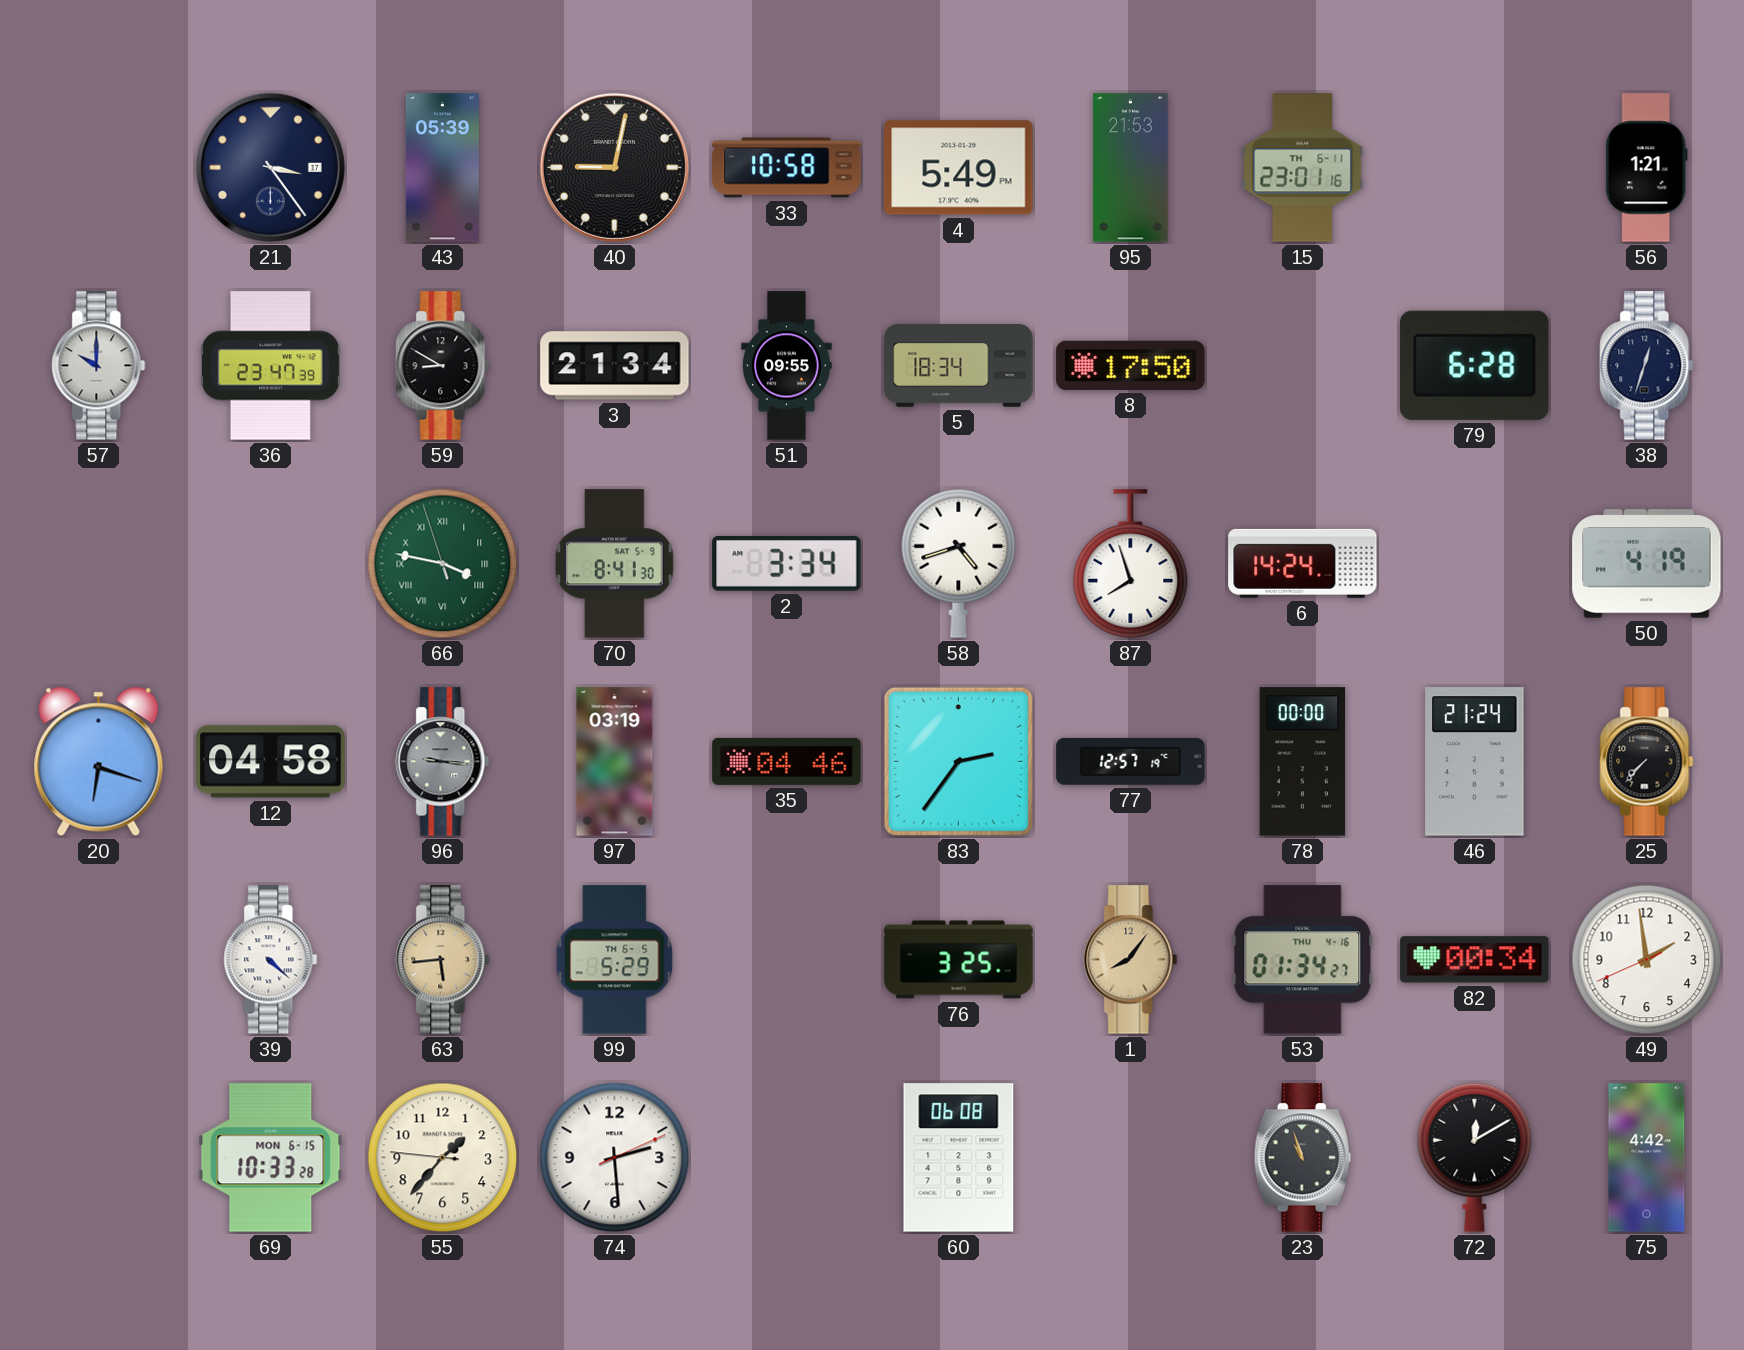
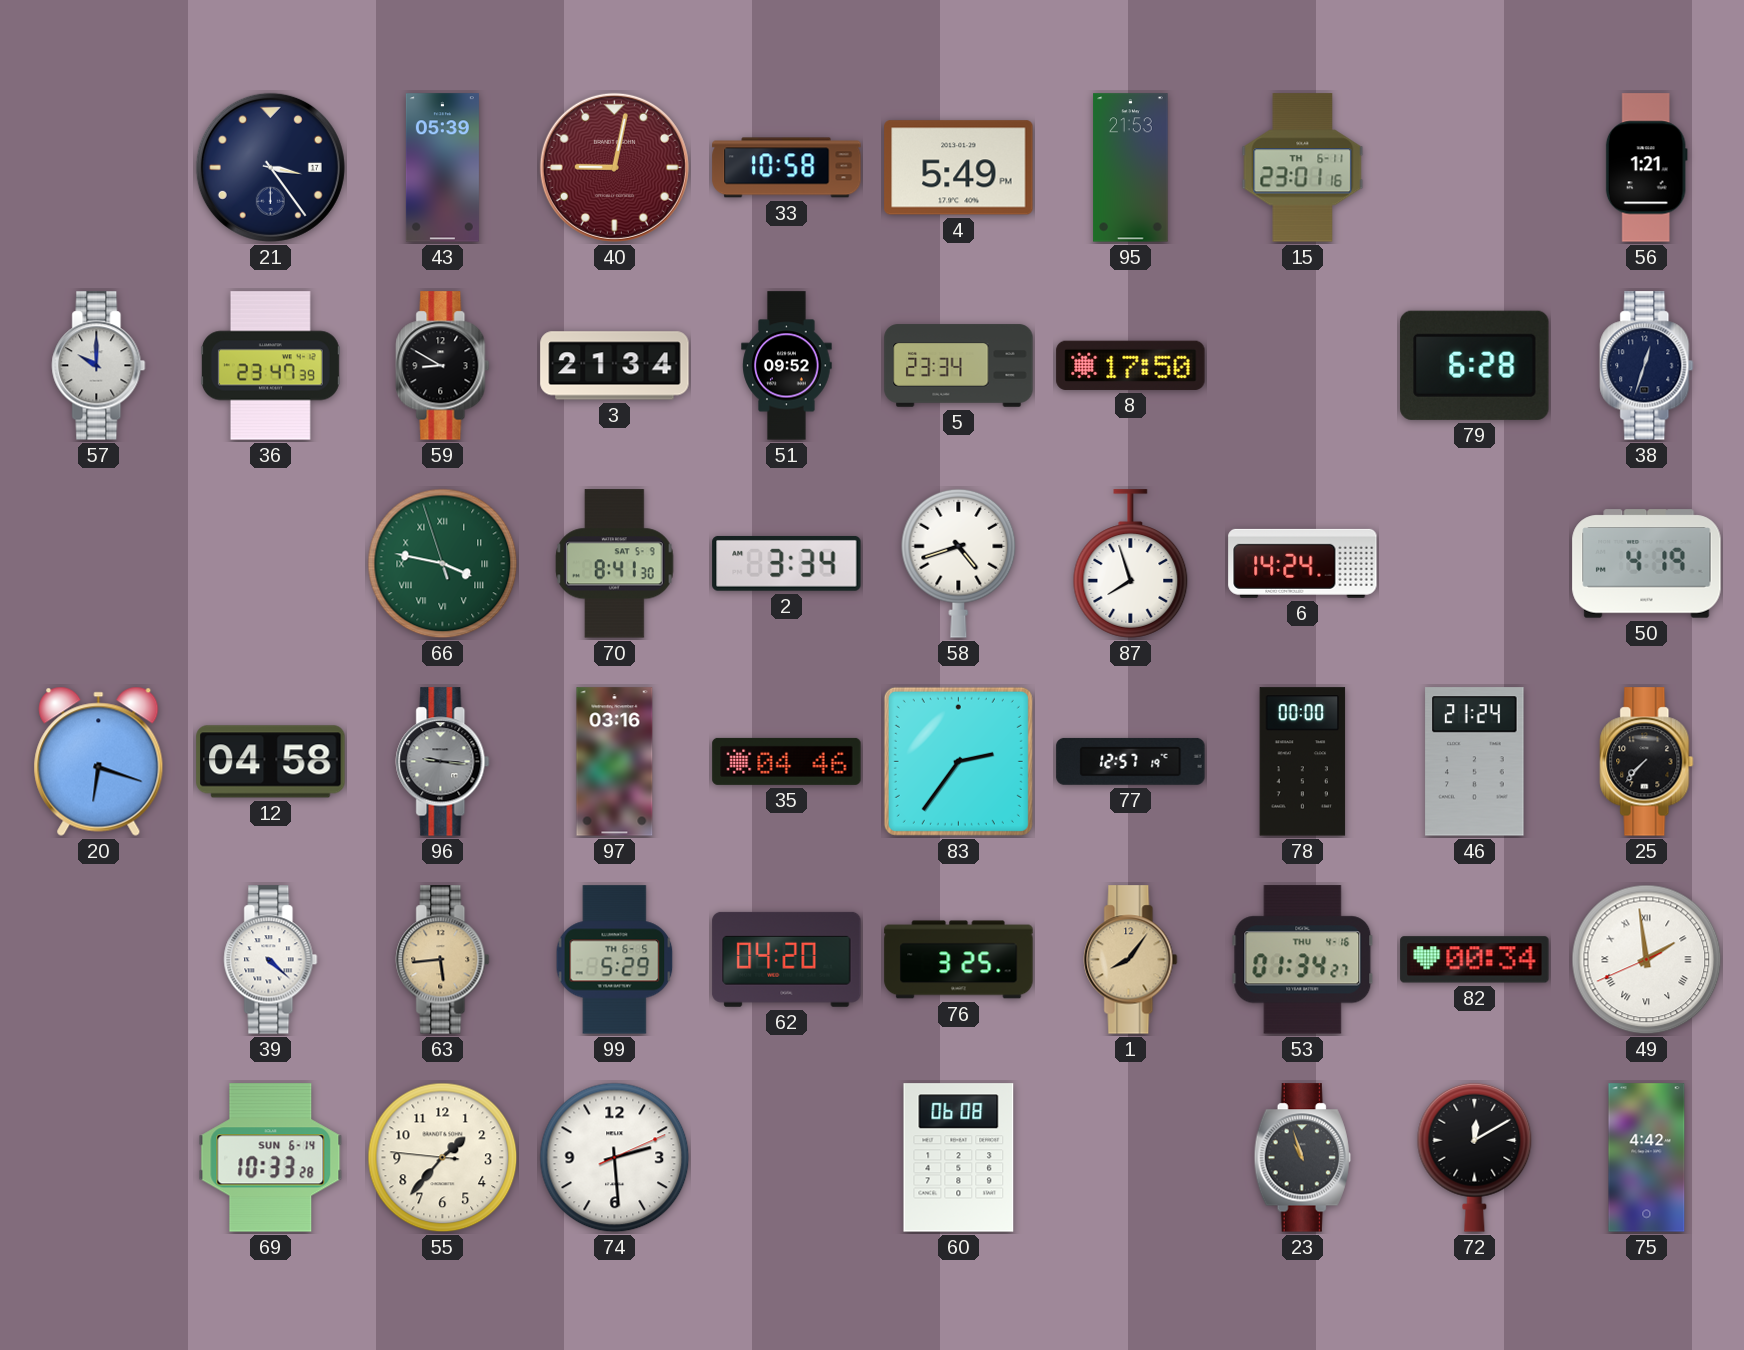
40 dial: black -> burgundy
51: 09:55 -> 09:52
5: 18:34 -> 23:34
97: 03:19 -> 03:16
62: none -> 04:20
49 numerals: Arabic -> Roman
69 date: MON 6-15 -> SUN 6-14
